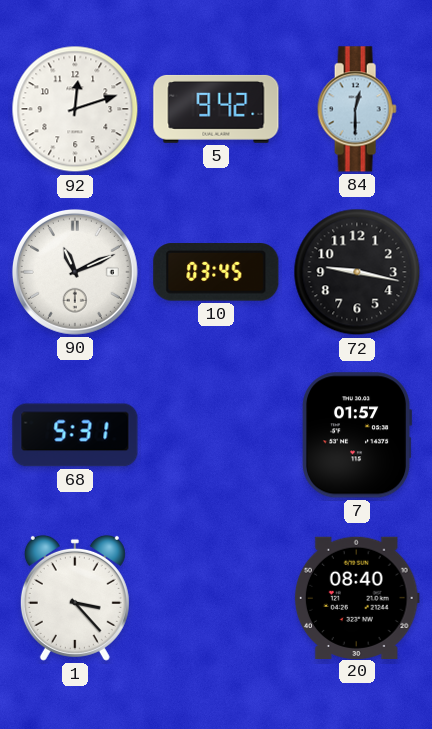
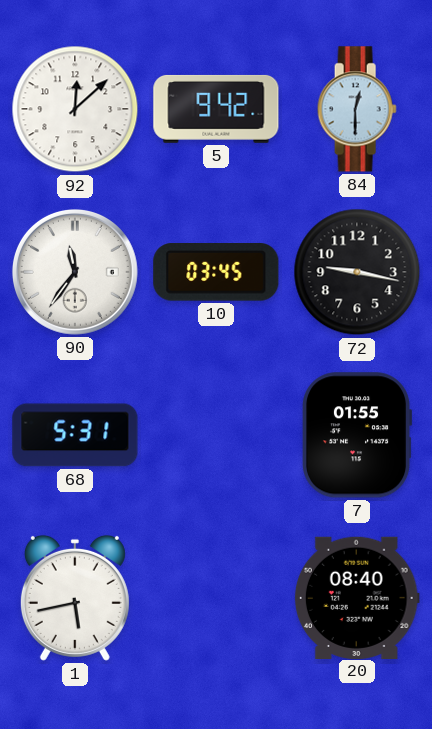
92: 12:12 -> 12:08
90: 11:11 -> 11:36
7: 01:57 -> 01:55
1: 3:23 -> 5:43
